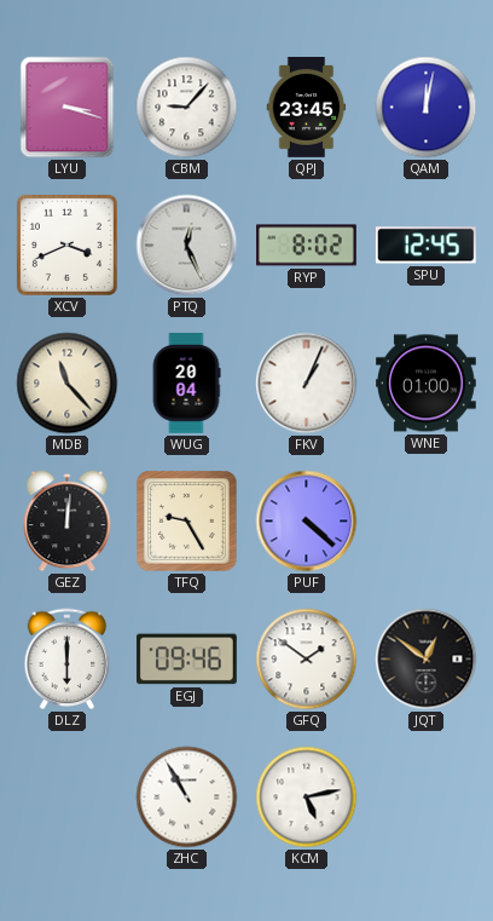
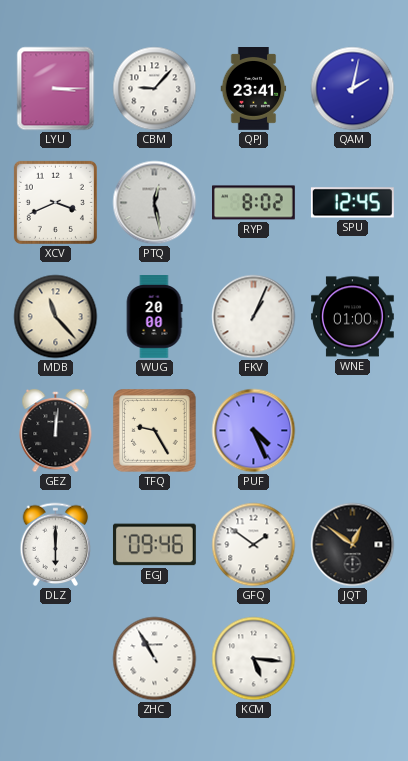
LYU: 3:18 -> 3:15
QPJ: 23:45 -> 23:41
QAM: 12:02 -> 2:02
PTQ: 12:26 -> 12:28
WUG: 20:04 -> 20:00
PUF: 4:22 -> 4:26
KCM: 5:13 -> 5:16
